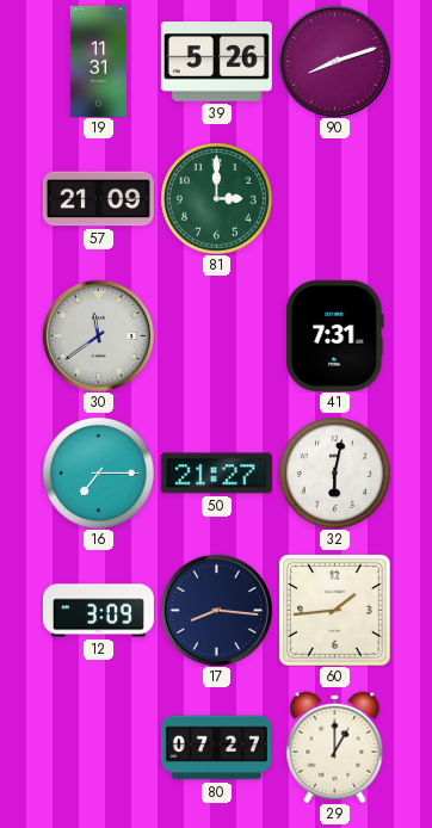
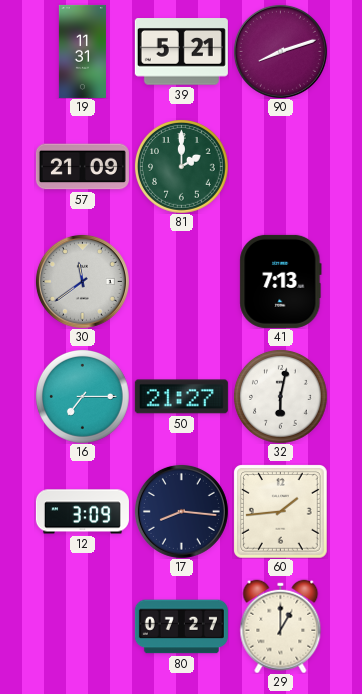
39: 5:26 -> 5:21
81: 3:00 -> 2:00
41: 7:31 -> 7:13
